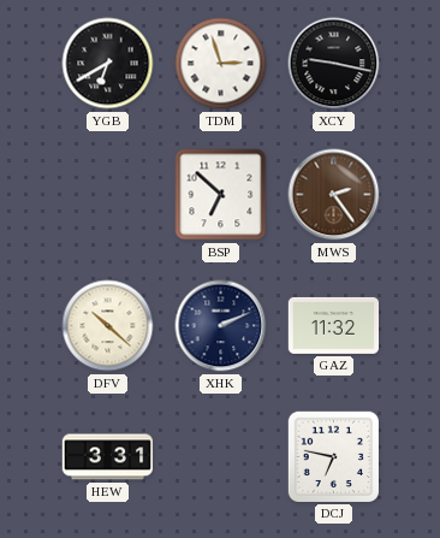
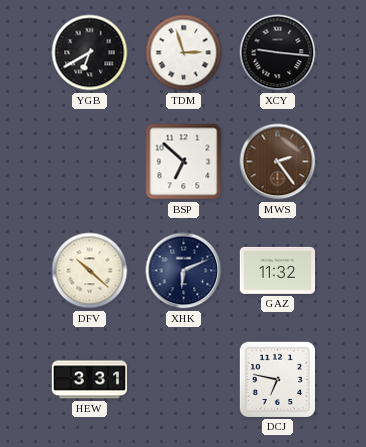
XCY: 9:17 -> 9:16
XHK: 2:11 -> 6:11
